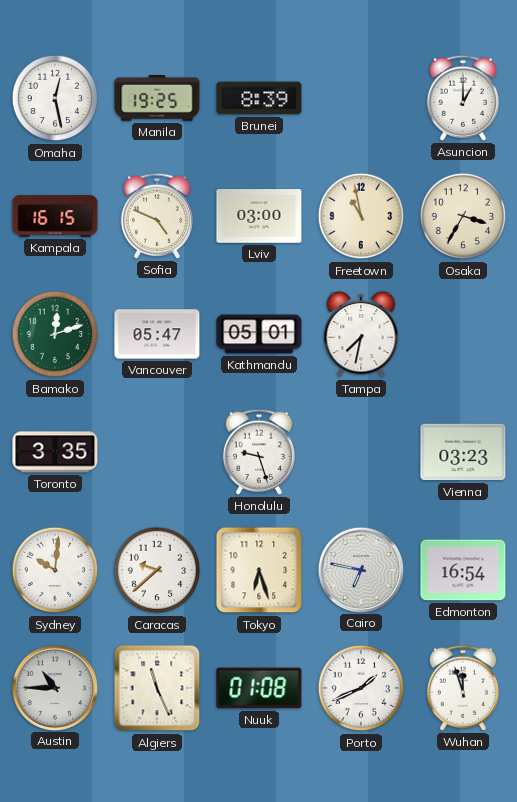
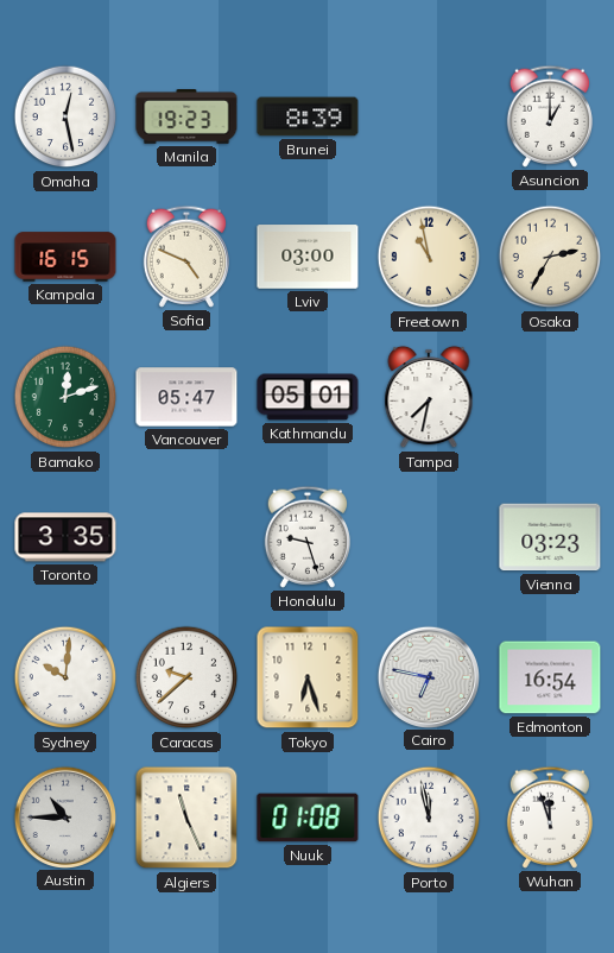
Manila: 19:25 -> 19:23
Osaka: 3:35 -> 2:35
Porto: 1:41 -> 11:58
